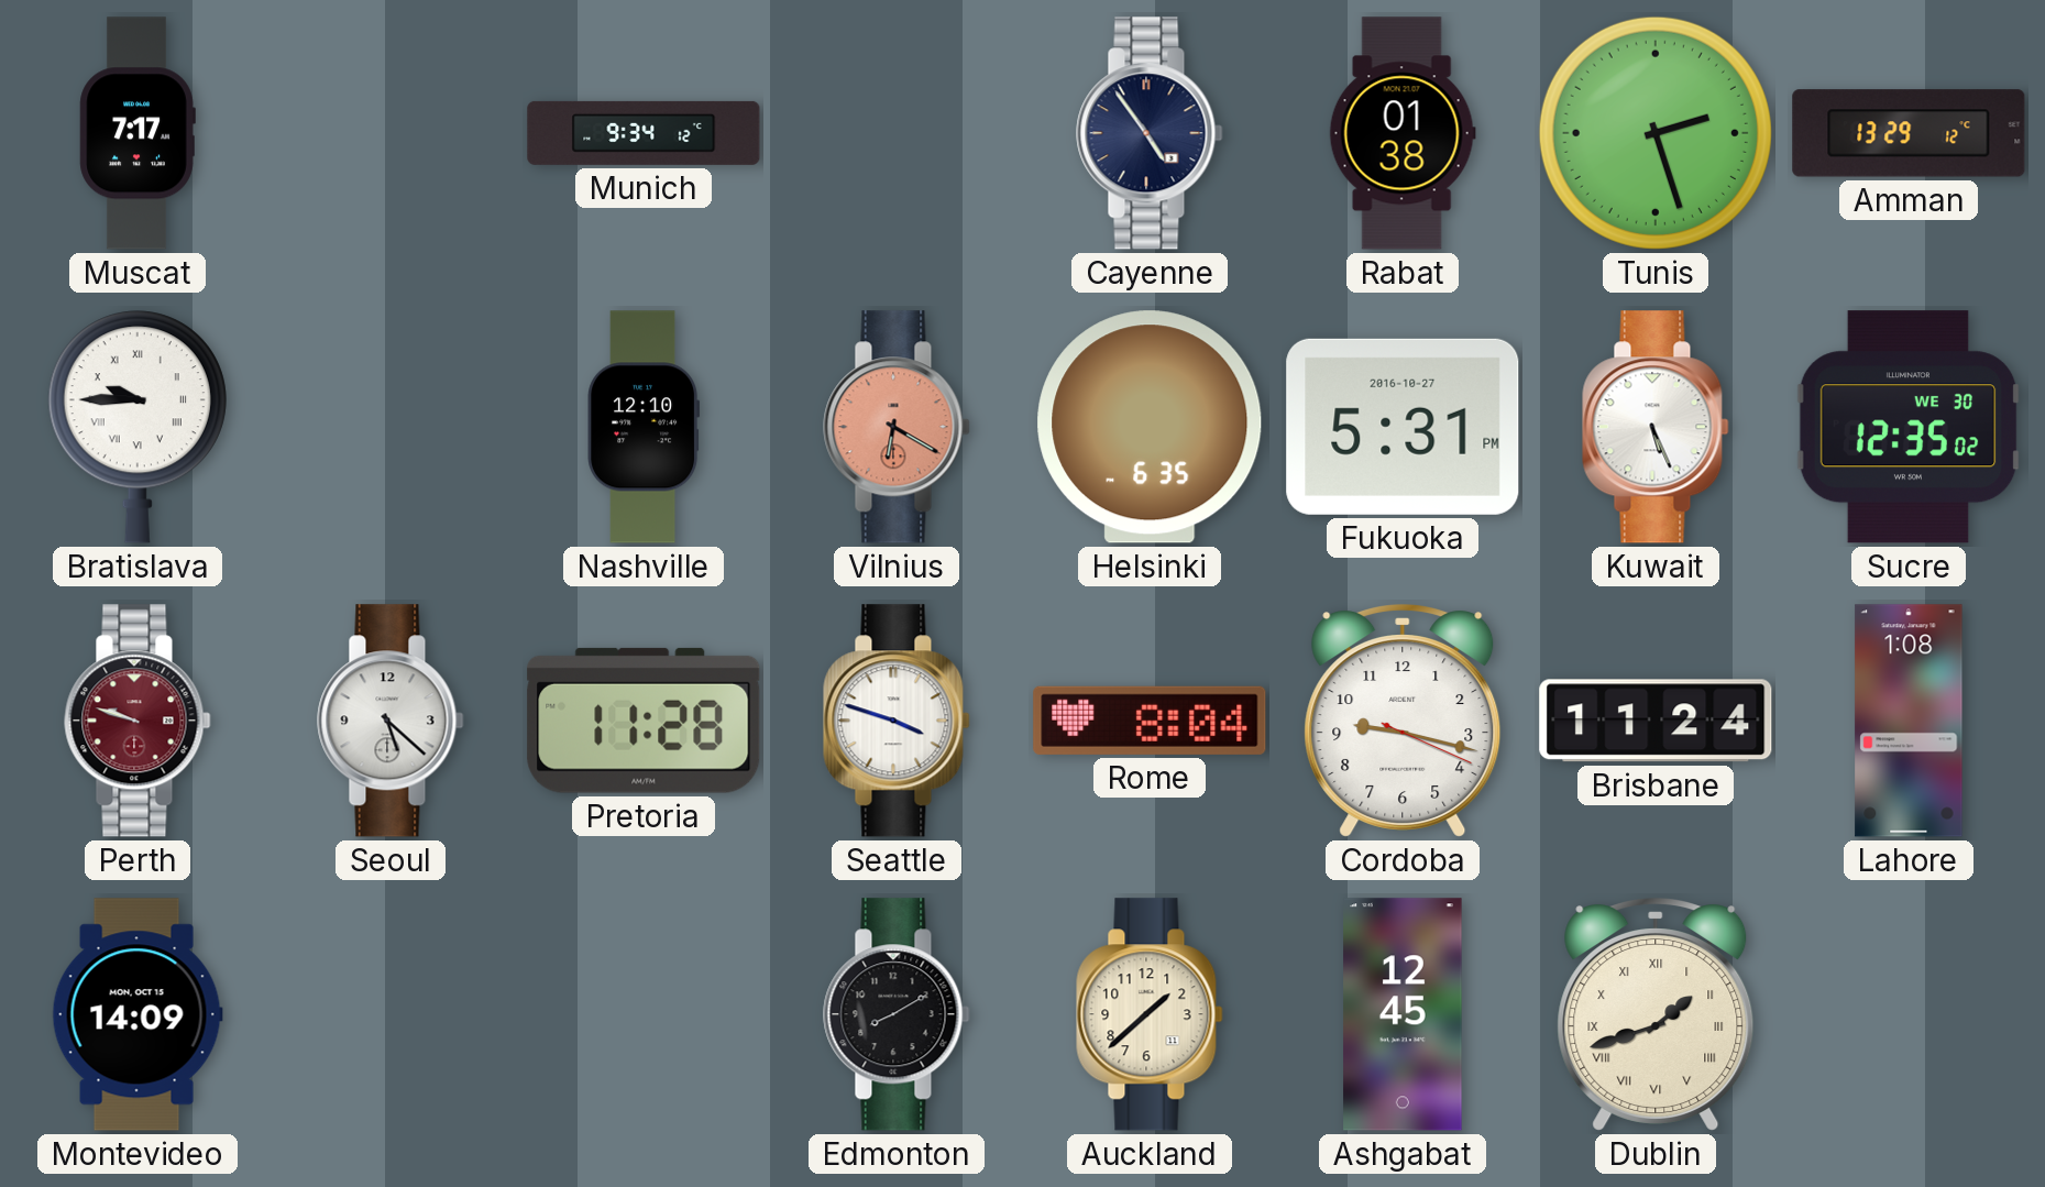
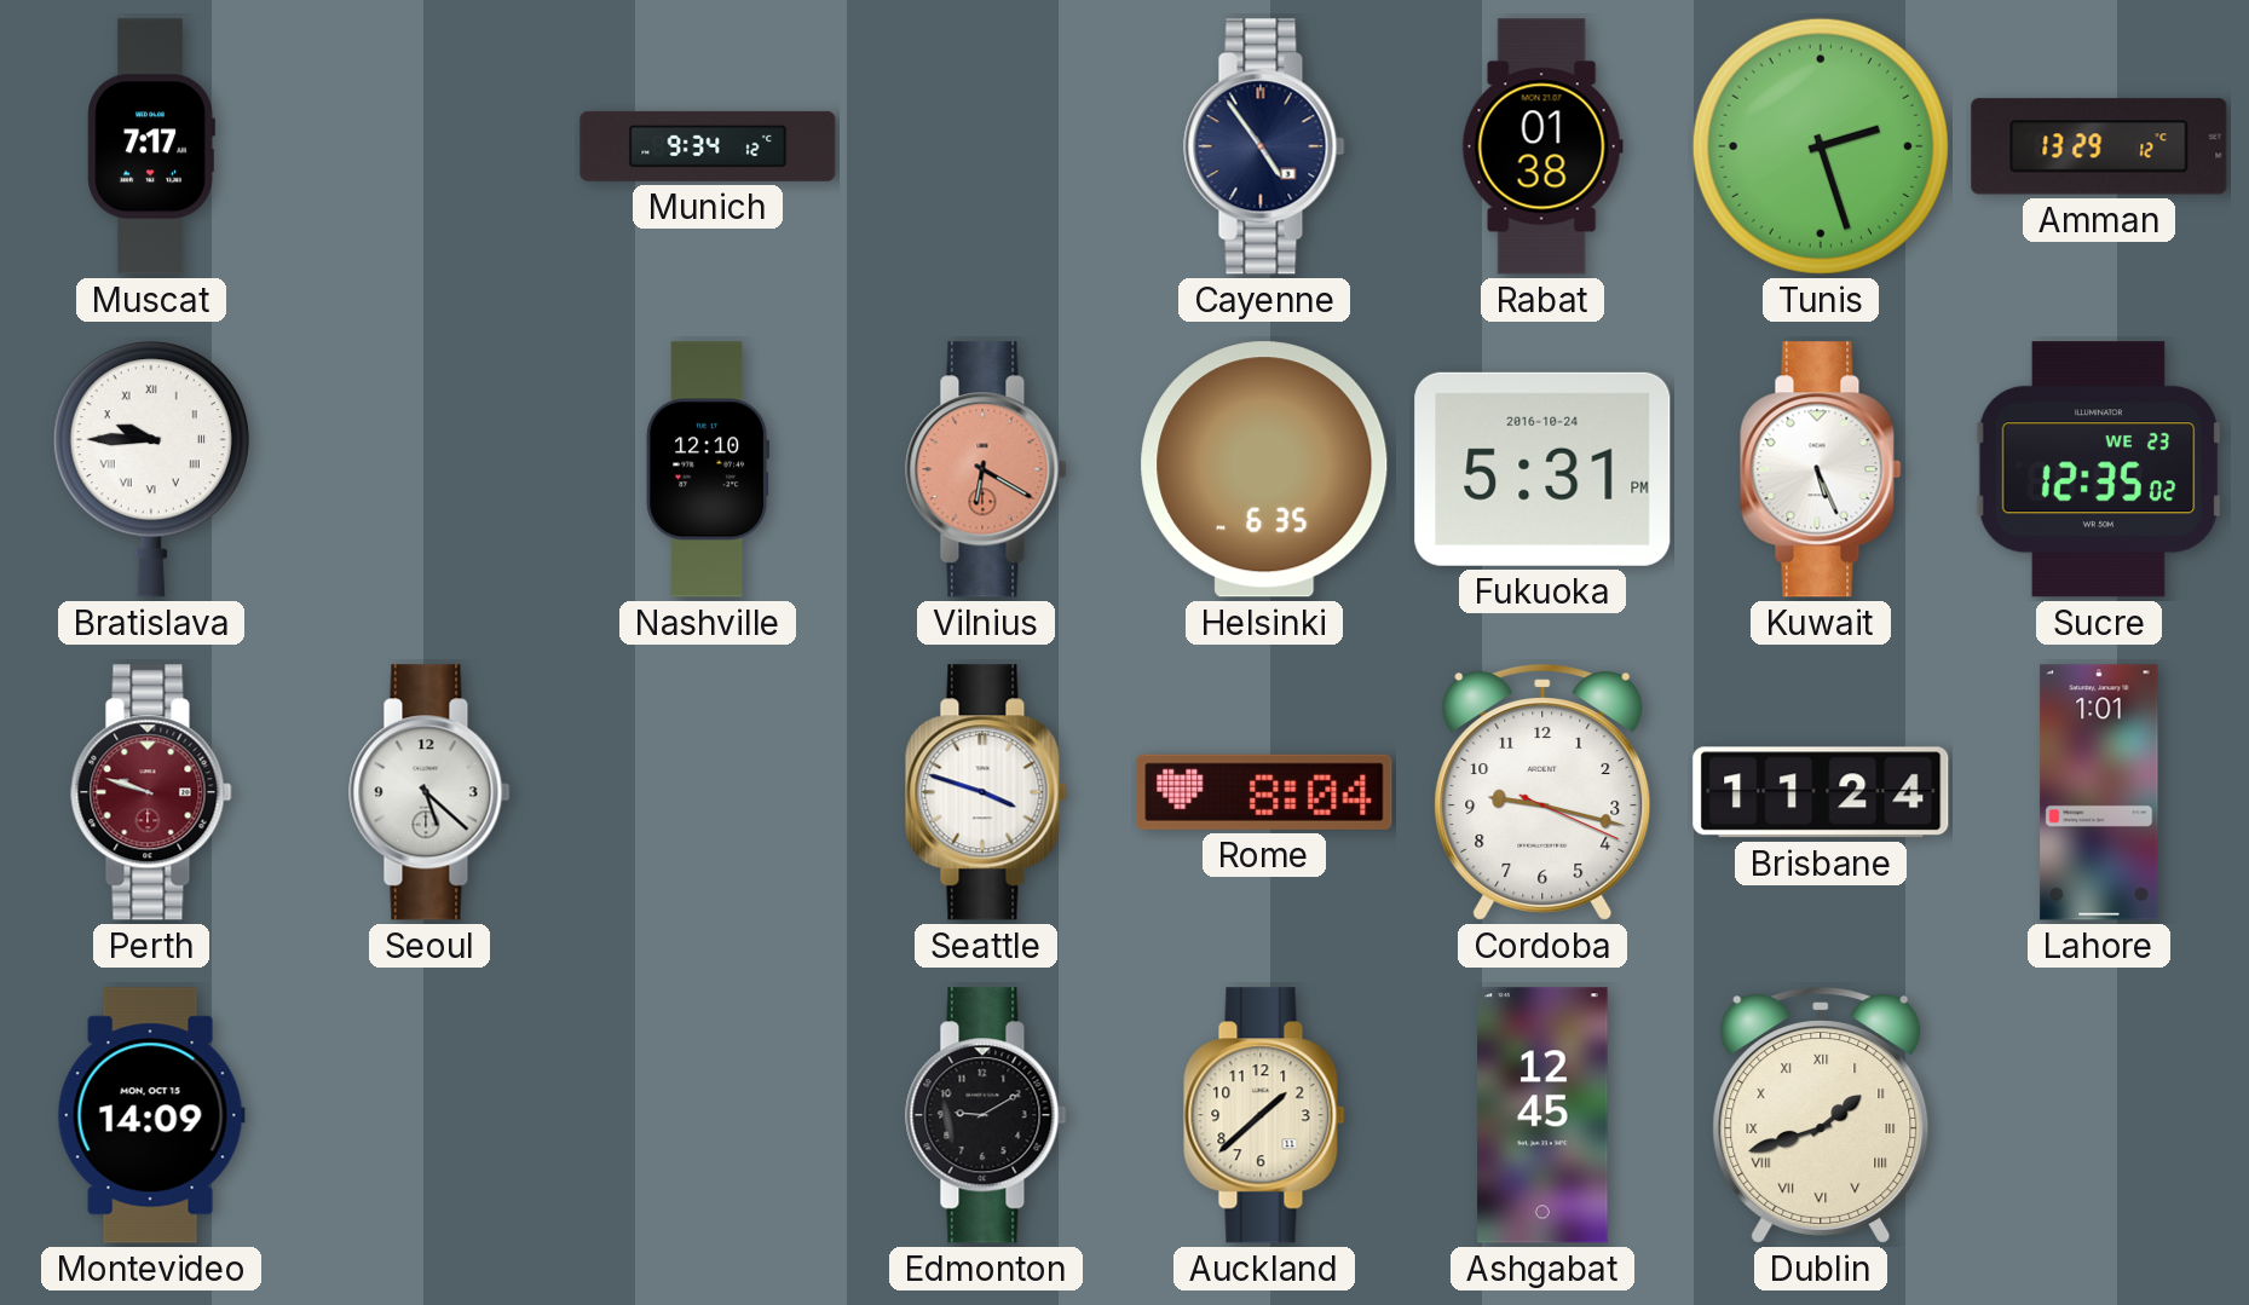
Fukuoka date: 2016-10-27 -> 2016-10-24
Sucre date: WE 30 -> WE 23
Pretoria: 11:28 -> none
Lahore: 1:08 -> 1:01
Edmonton: 8:10 -> 9:10
